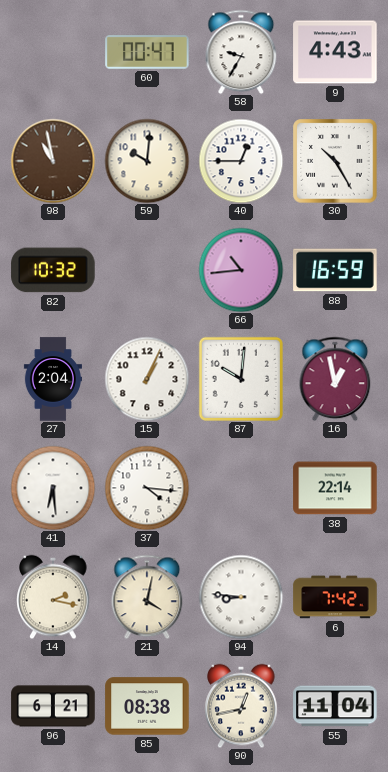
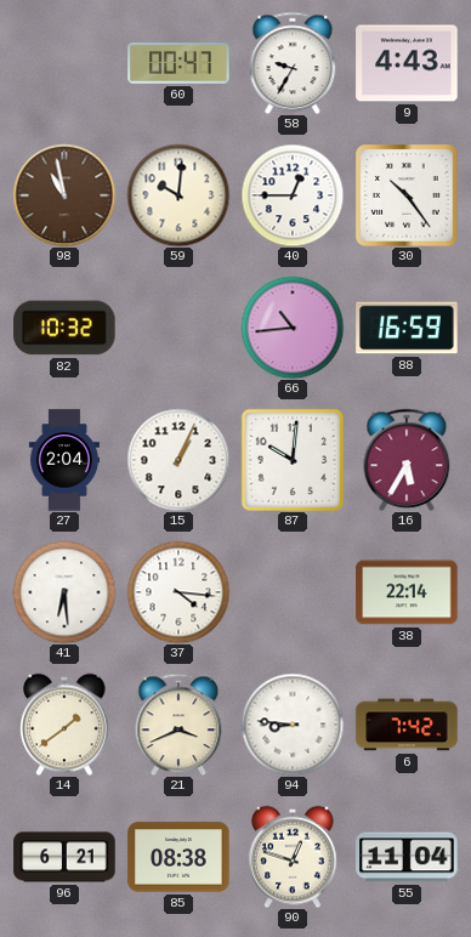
30: 10:25 -> 10:24
16: 12:58 -> 5:35
14: 2:17 -> 1:39
21: 4:02 -> 3:41
90: 12:43 -> 12:48
